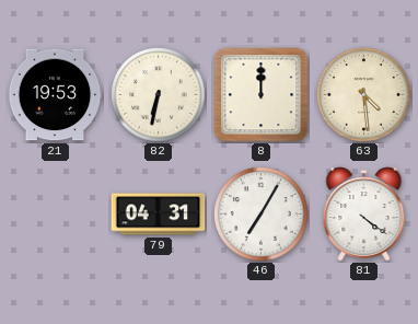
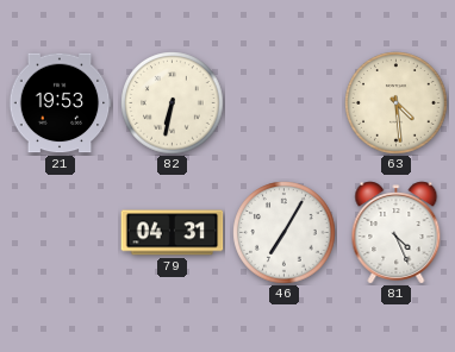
8: 12:00 -> none
81: 4:21 -> 4:26
